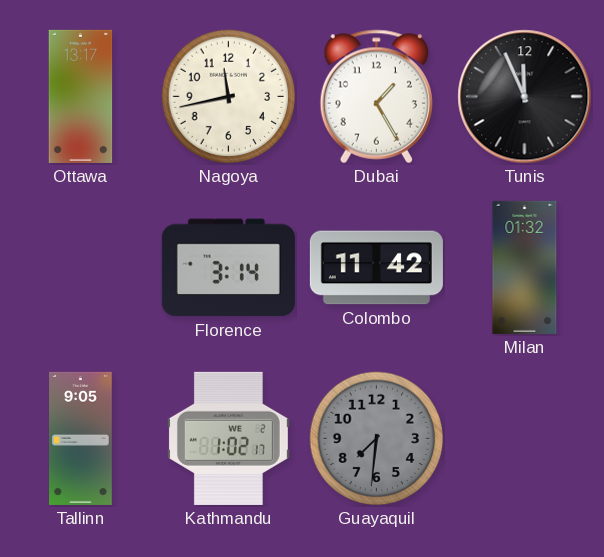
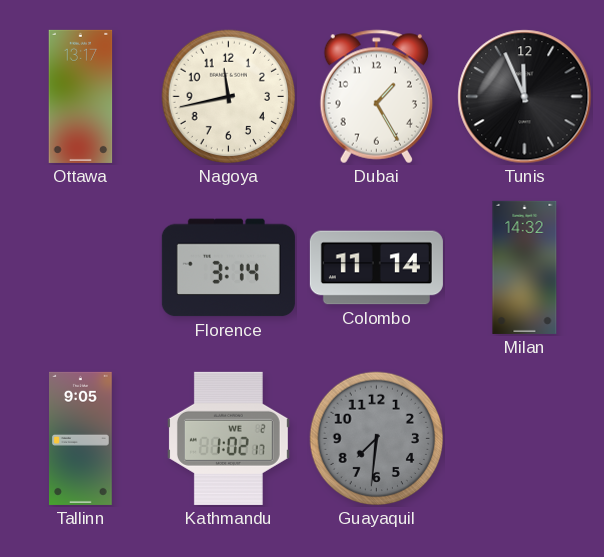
Colombo: 11:42 -> 11:14
Milan: 01:32 -> 14:32
